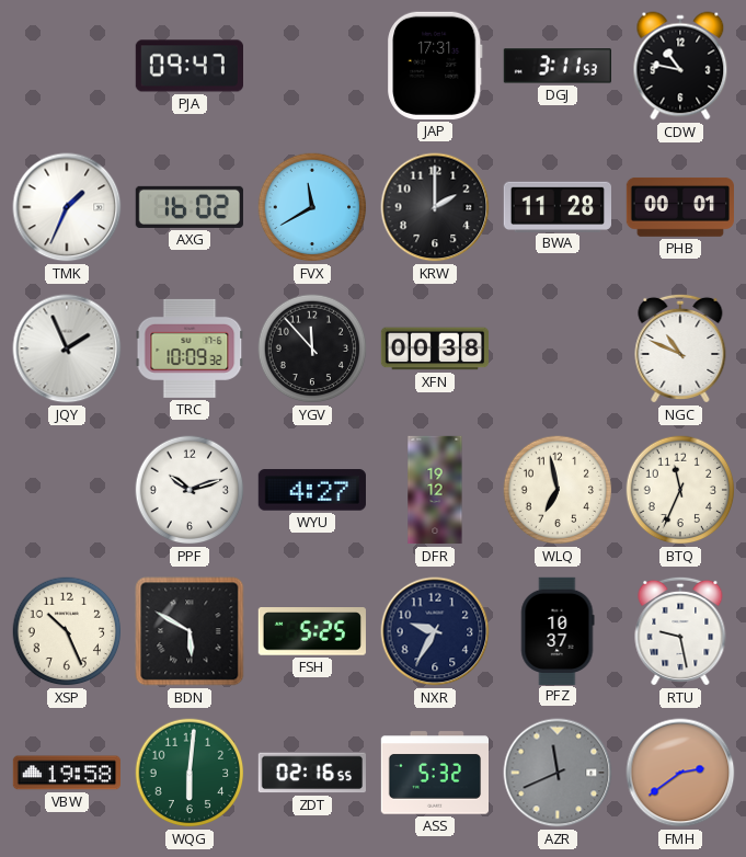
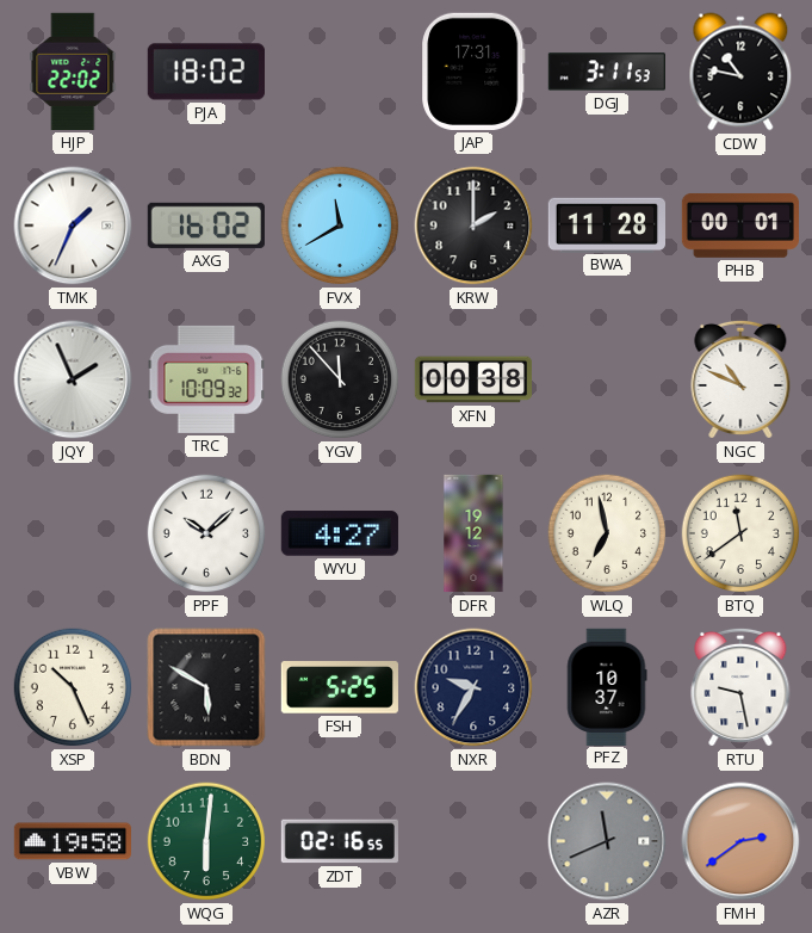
HJP: none -> 22:02
PJA: 09:47 -> 18:02
PPF: 10:12 -> 10:08
BTQ: 11:34 -> 11:39
ASS: 5:32 -> none
